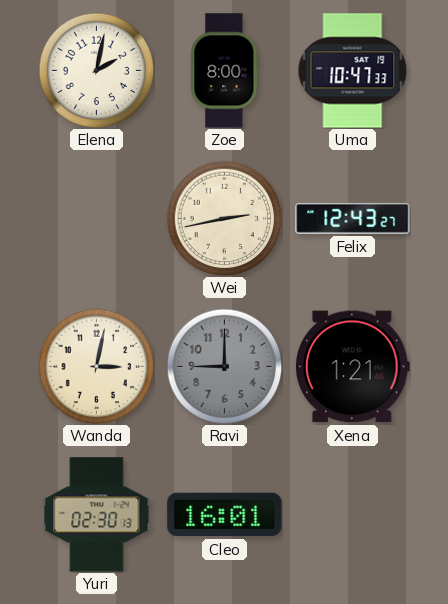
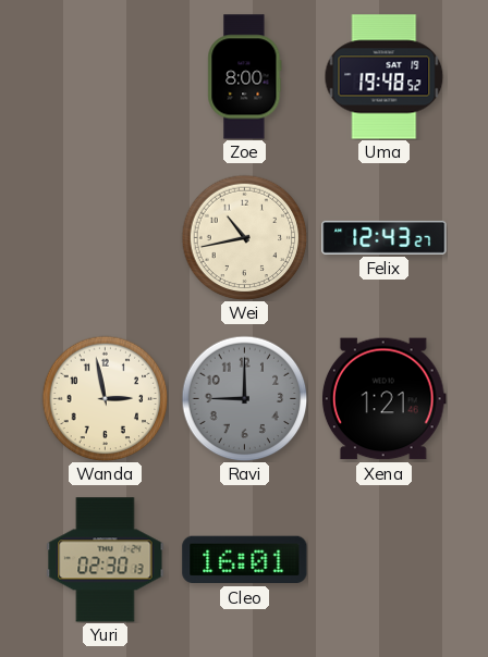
Elena: 2:02 -> none
Uma: 10:47 -> 19:48
Wei: 2:43 -> 10:43
Wanda: 3:02 -> 2:58
